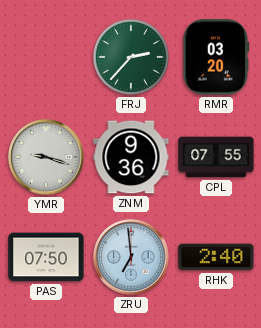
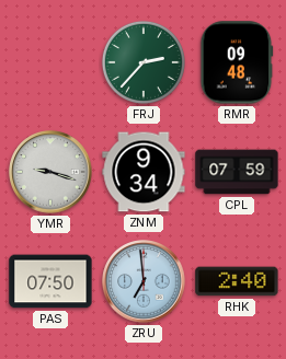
RMR: 03:20 -> 09:48
ZNM: 9:36 -> 9:34
CPL: 07:55 -> 07:59
